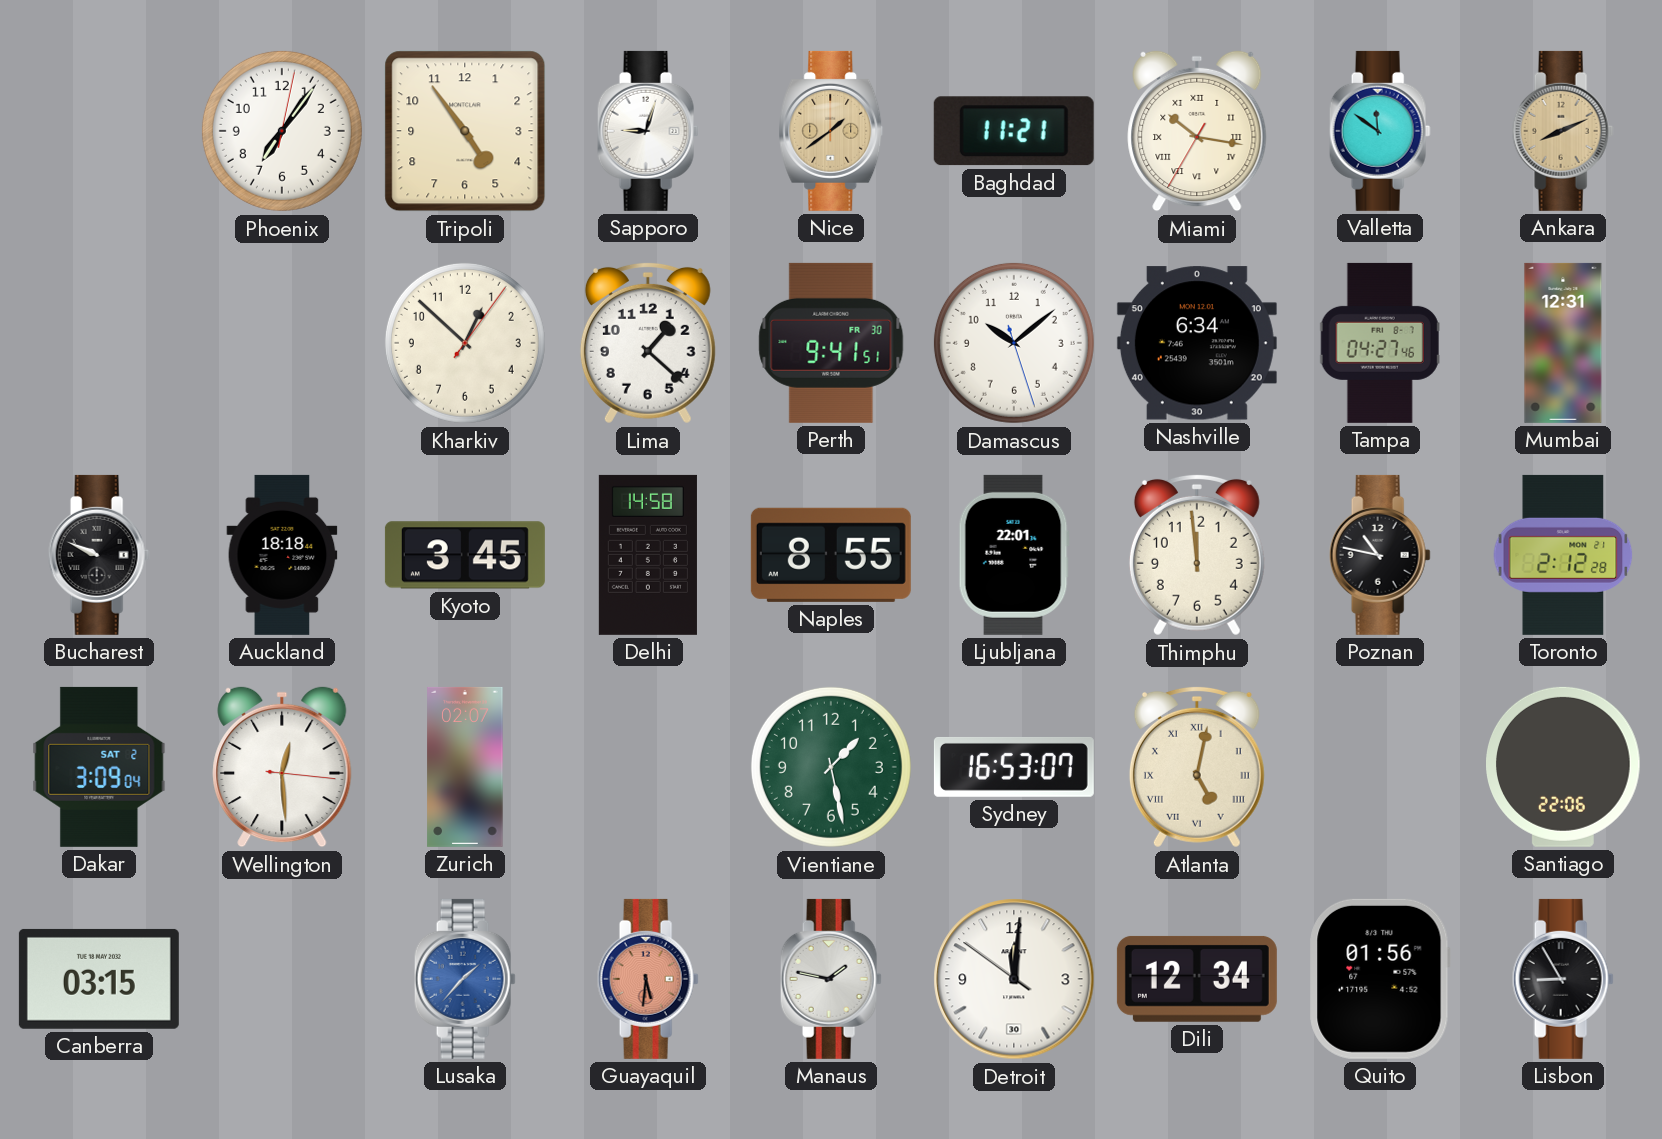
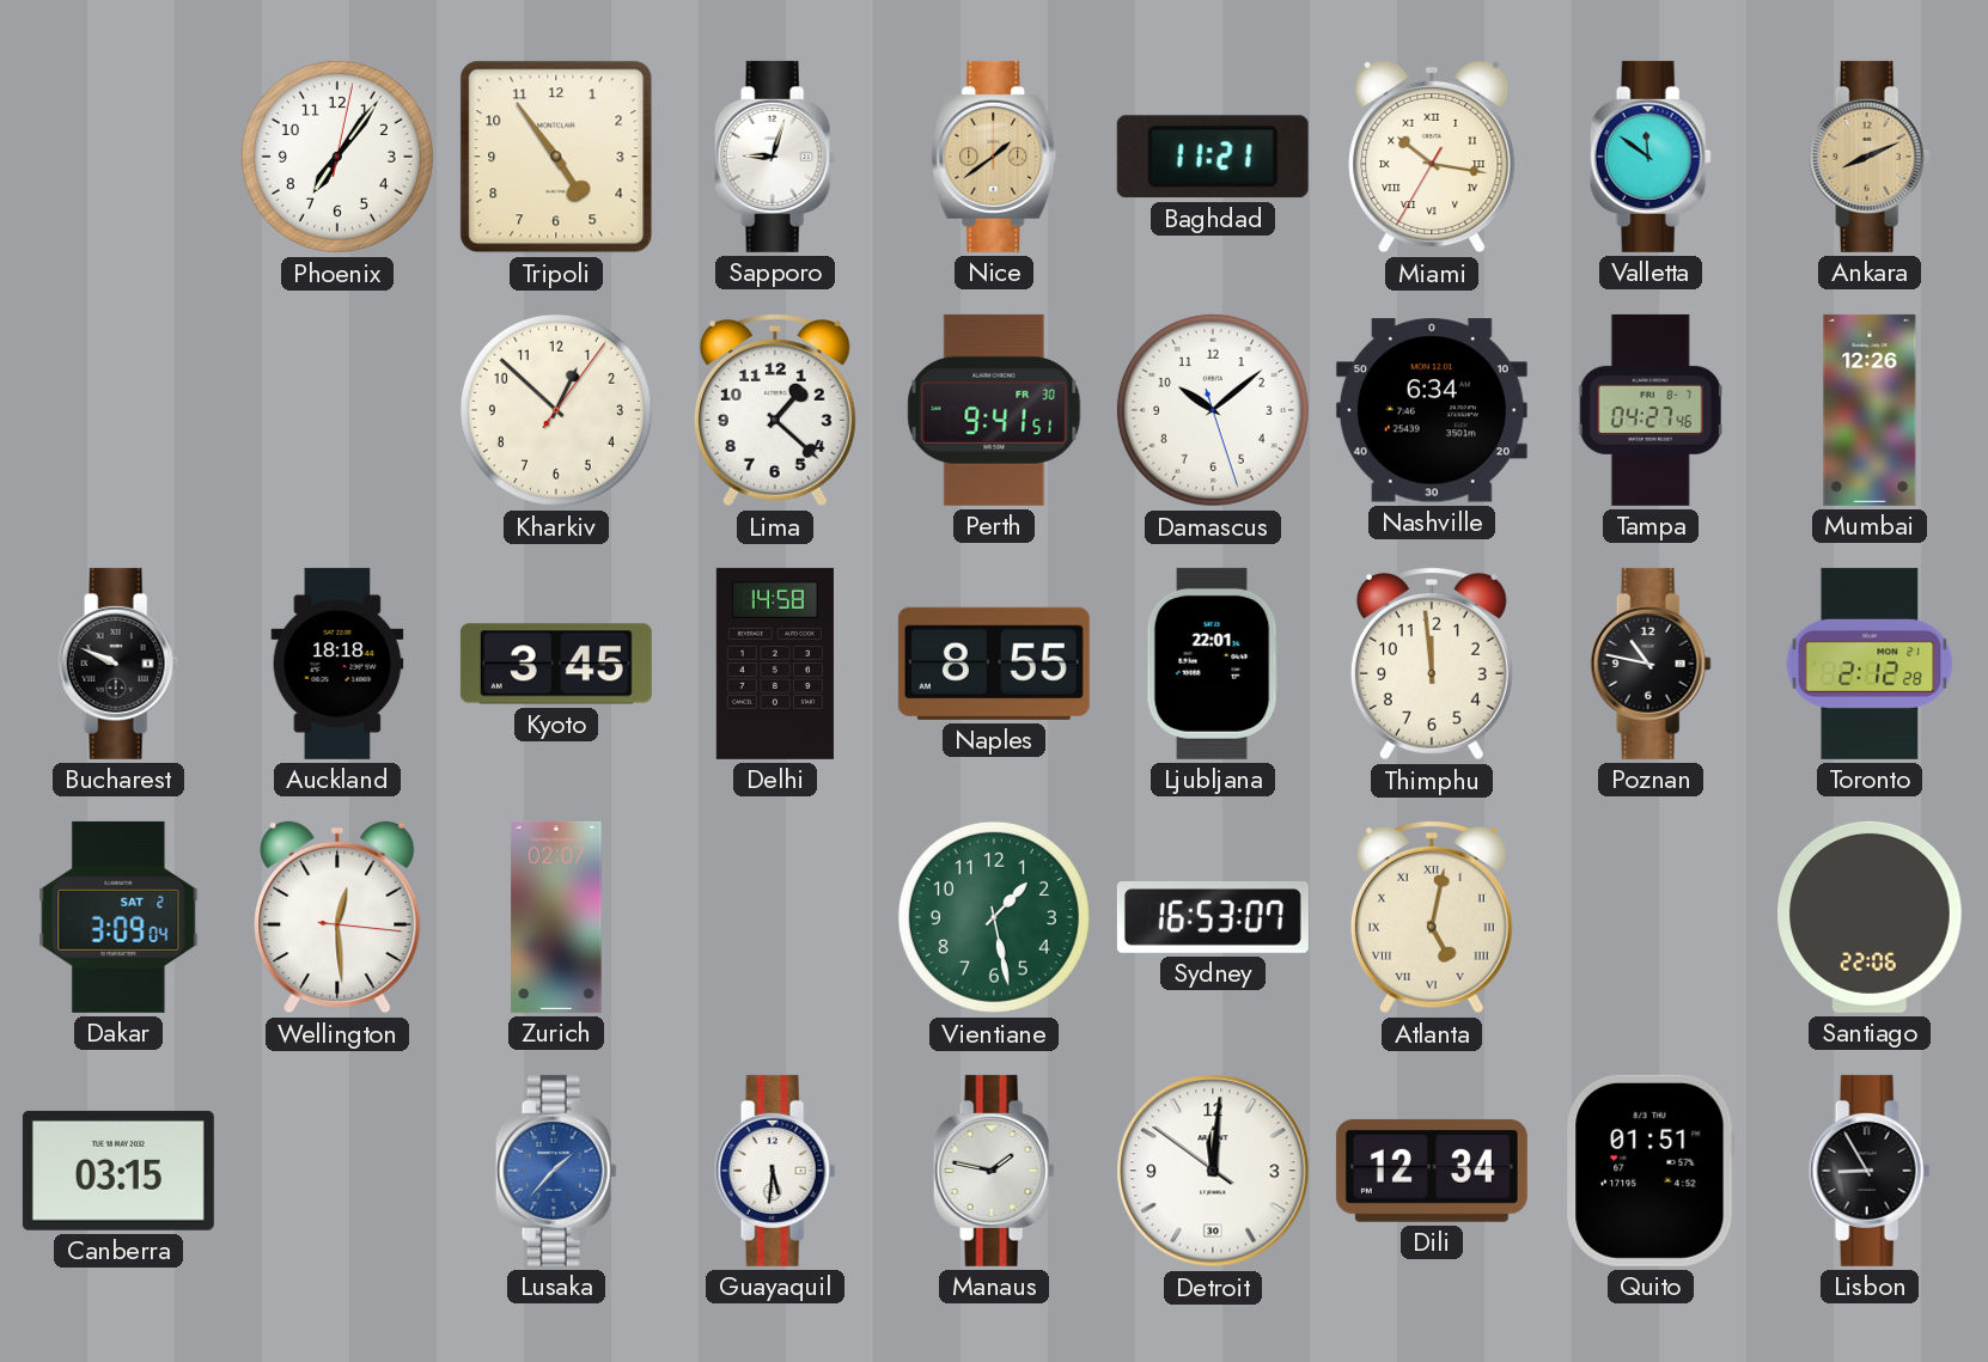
Mumbai: 12:31 -> 12:26
Guayaquil dial: salmon -> white
Quito: 01:56 -> 01:51
